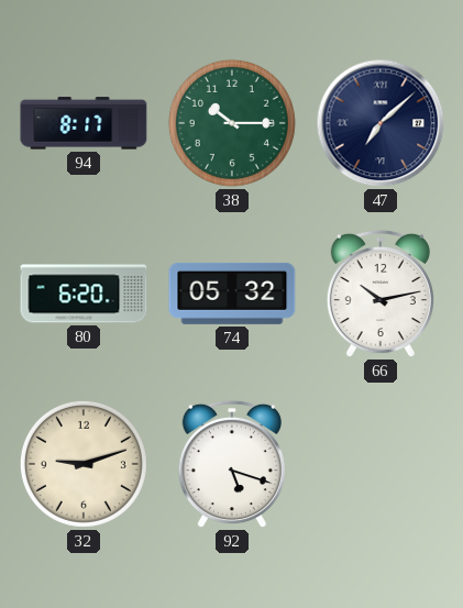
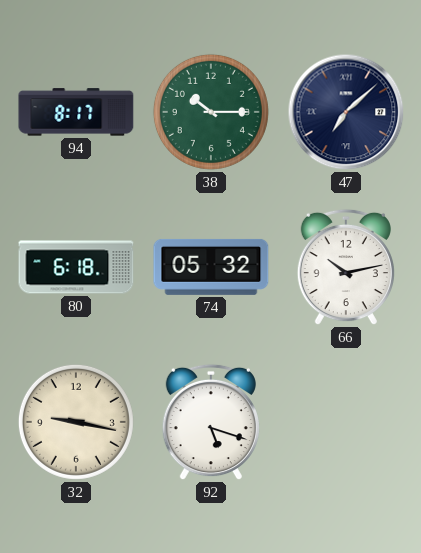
80: 6:20 -> 6:18
32: 9:12 -> 9:17
